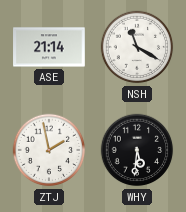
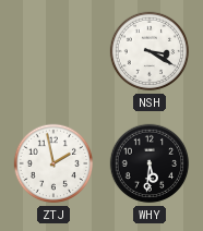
ASE: 21:14 -> none
NSH: 11:20 -> 3:20
